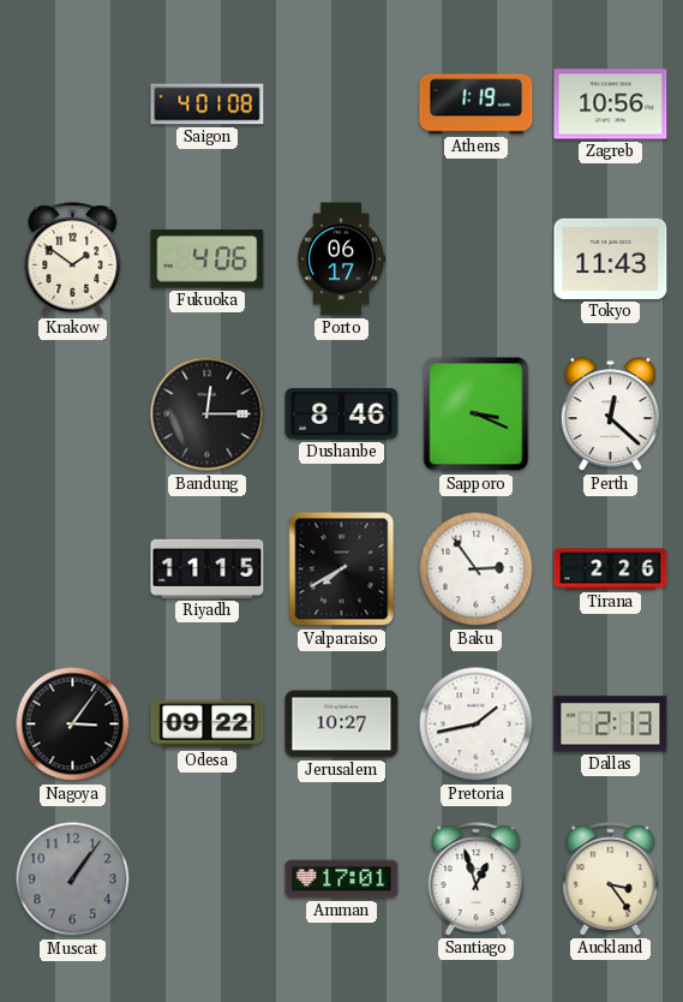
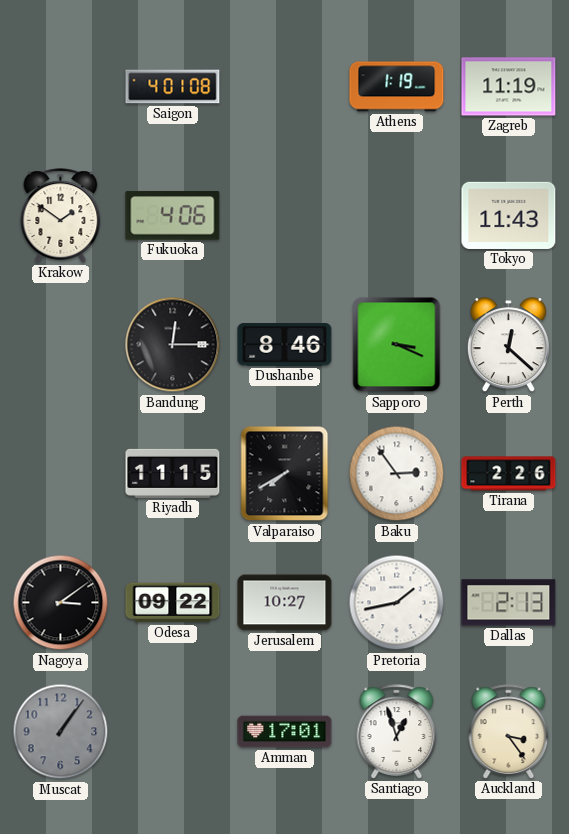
Zagreb: 10:56 -> 11:19
Porto: 06:17 -> none
Nagoya: 3:06 -> 3:09
